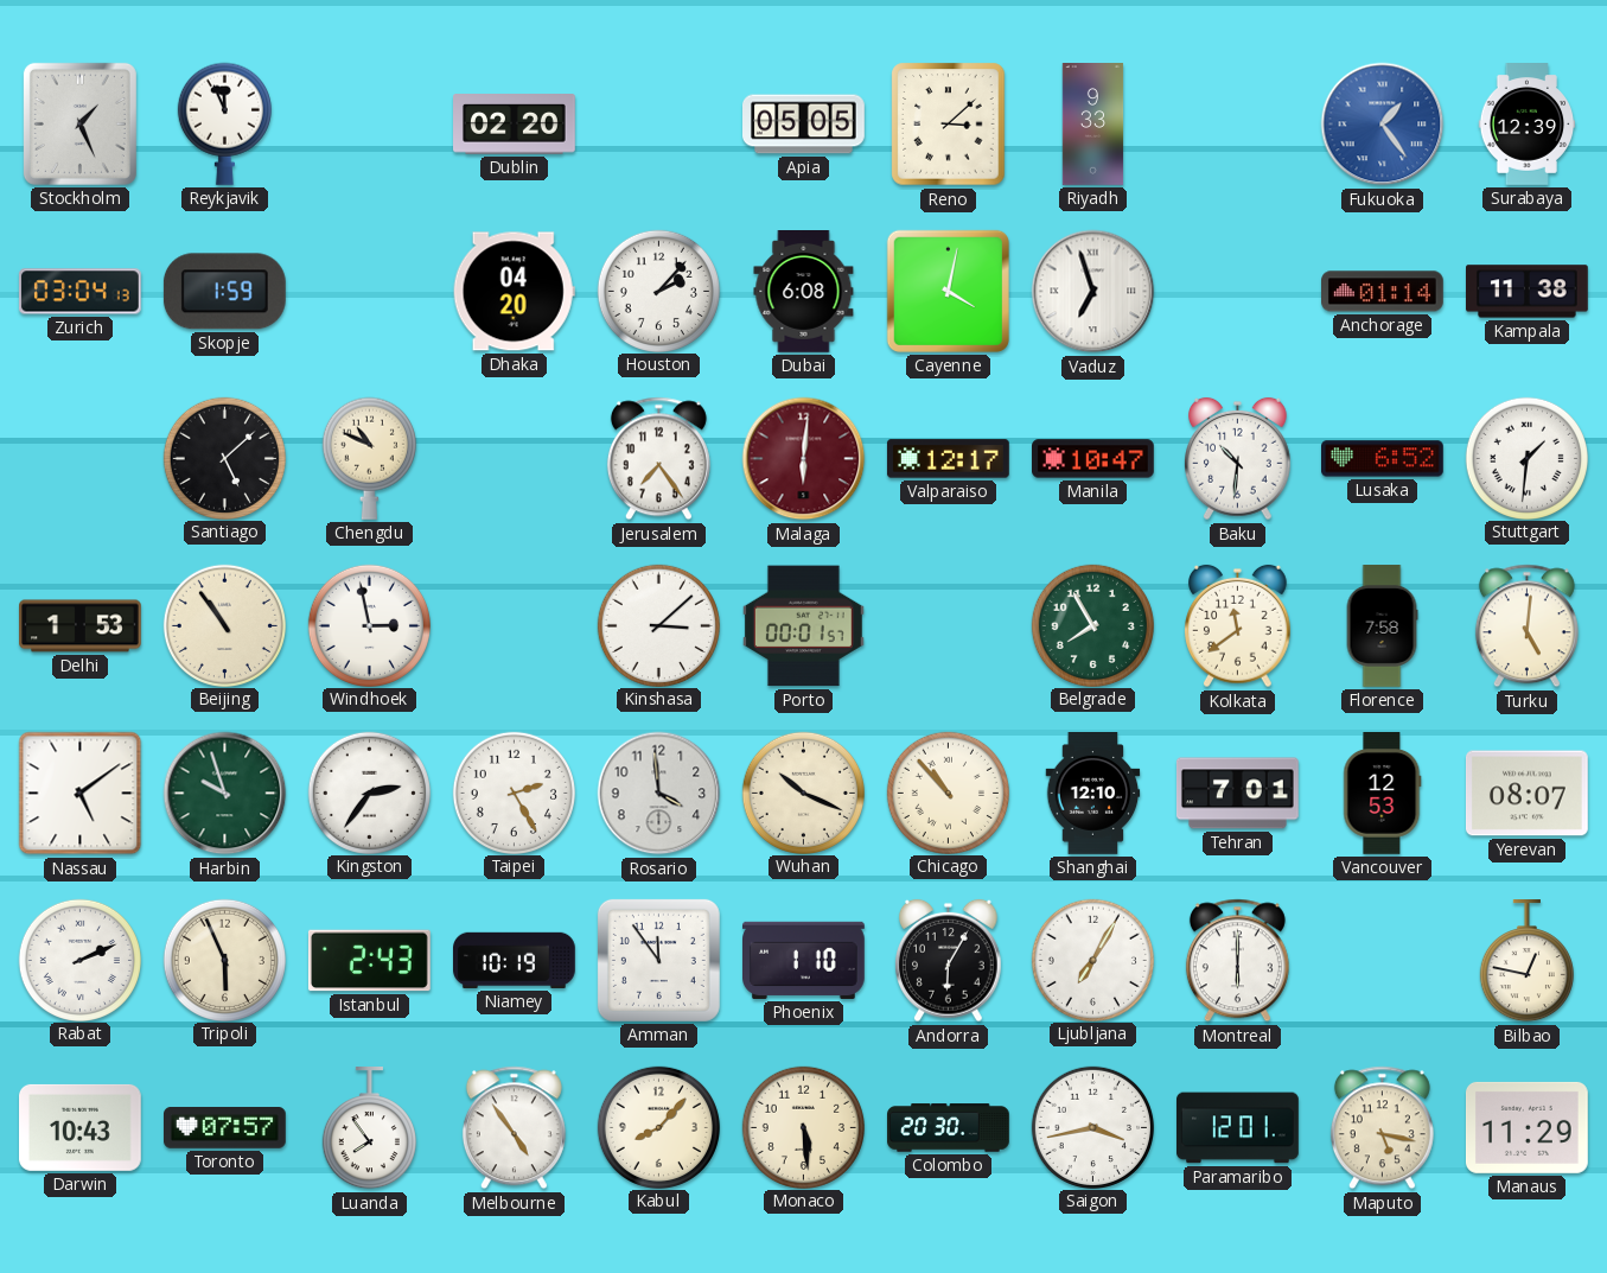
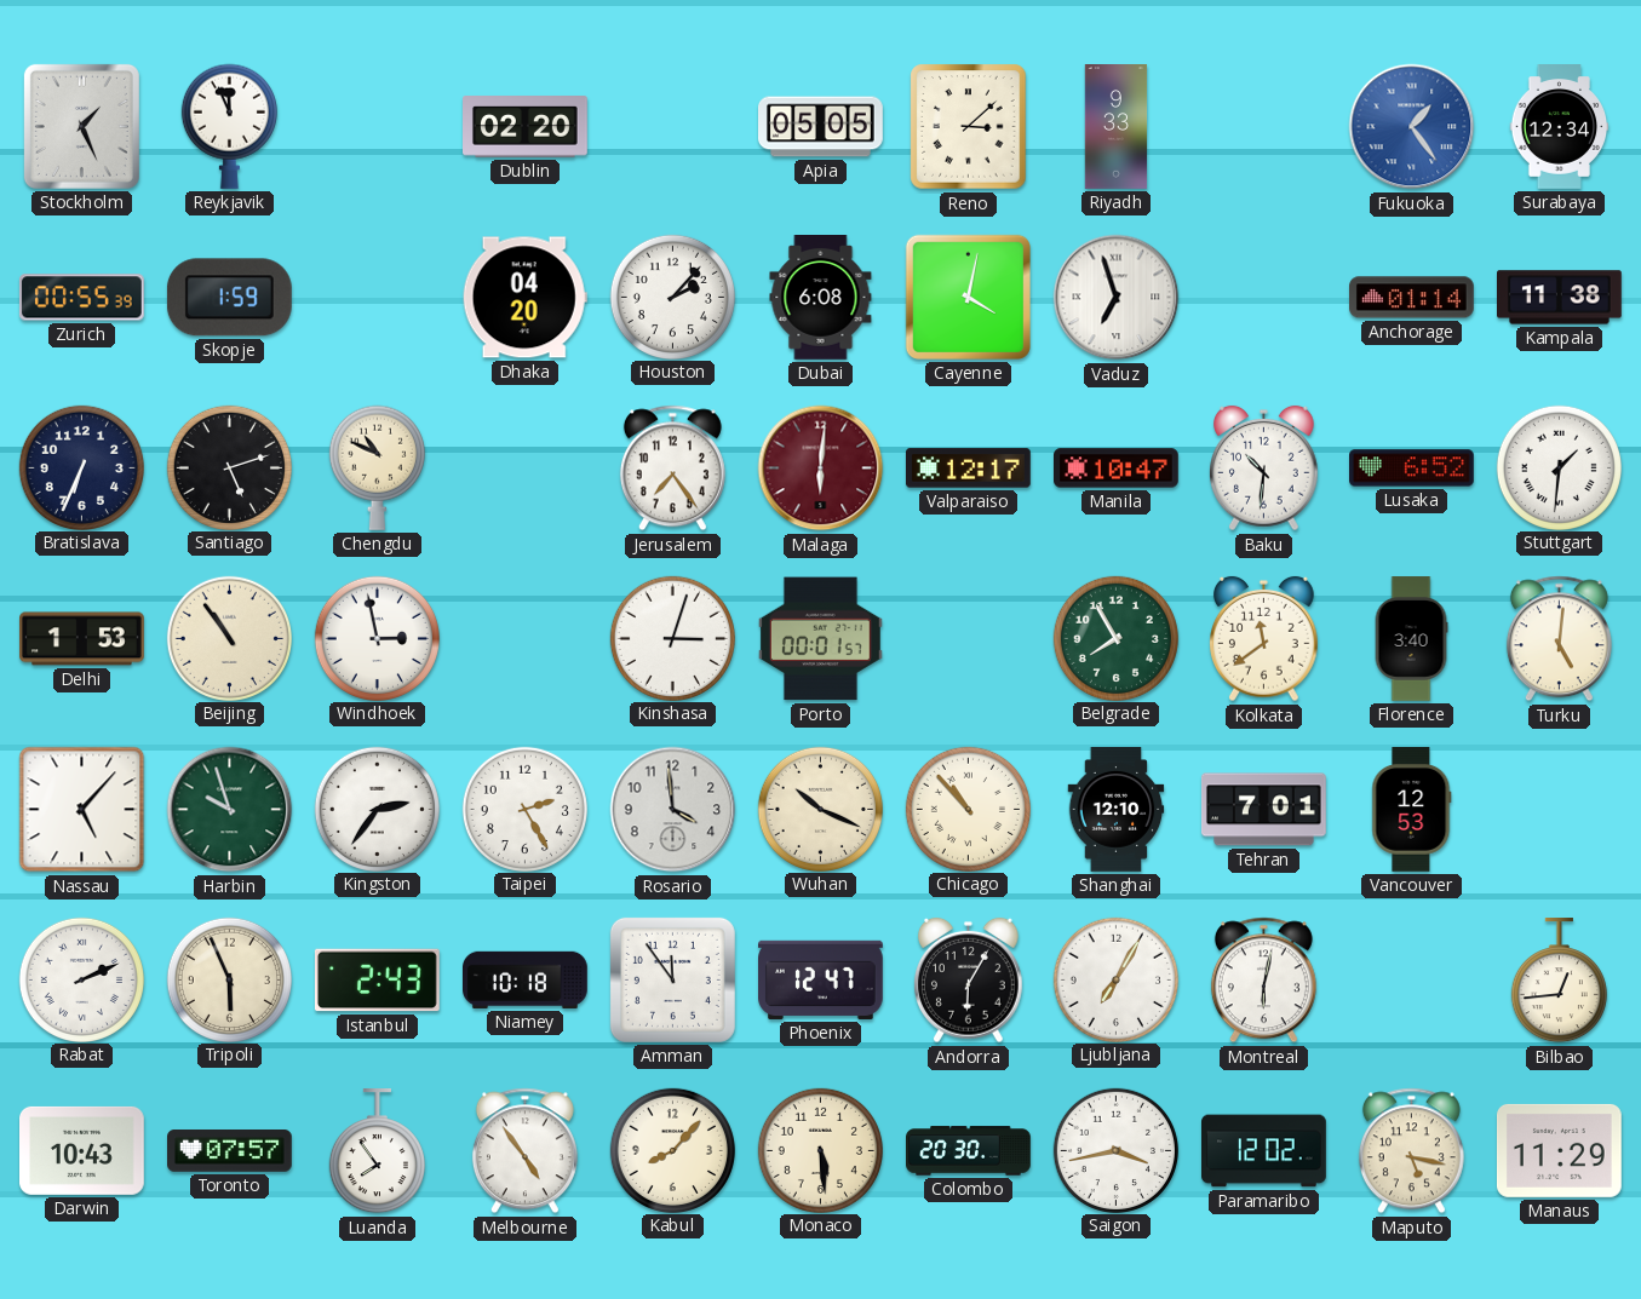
Surabaya: 12:39 -> 12:34
Zurich: 03:04 -> 00:55
Bratislava: none -> 6:34
Santiago: 5:08 -> 5:12
Kinshasa: 3:08 -> 3:03
Florence: 7:58 -> 3:40
Nassau: 5:09 -> 5:07
Yerevan: 08:07 -> none
Niamey: 10:19 -> 10:18
Phoenix: 1:10 -> 12:47
Montreal: 6:00 -> 6:02
Bilbao: 12:47 -> 12:44
Paramaribo: 12:01 -> 12:02
